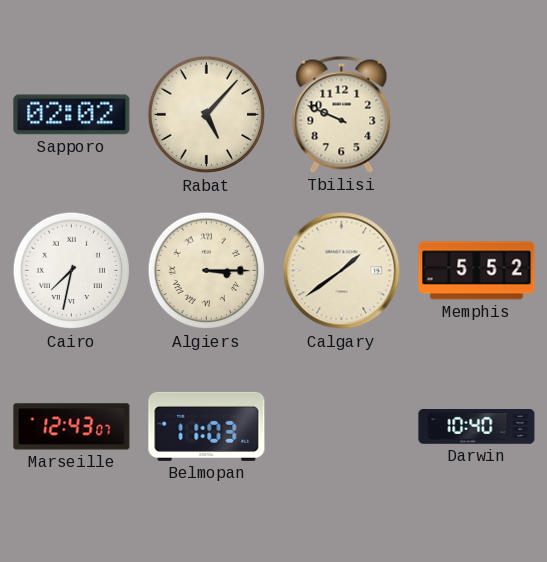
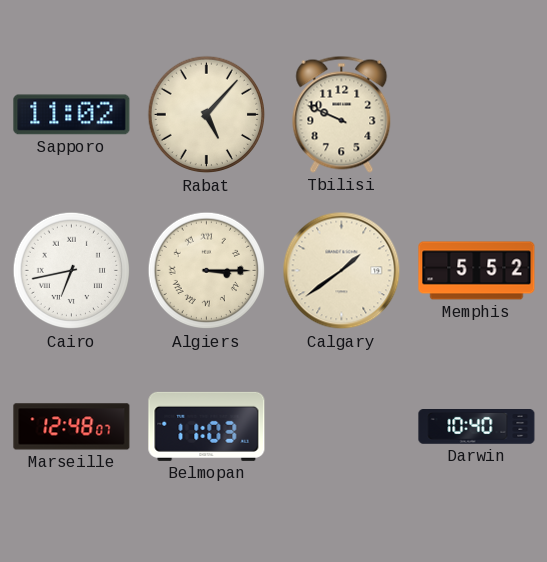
Sapporo: 02:02 -> 11:02
Cairo: 7:32 -> 6:43
Marseille: 12:43 -> 12:48
